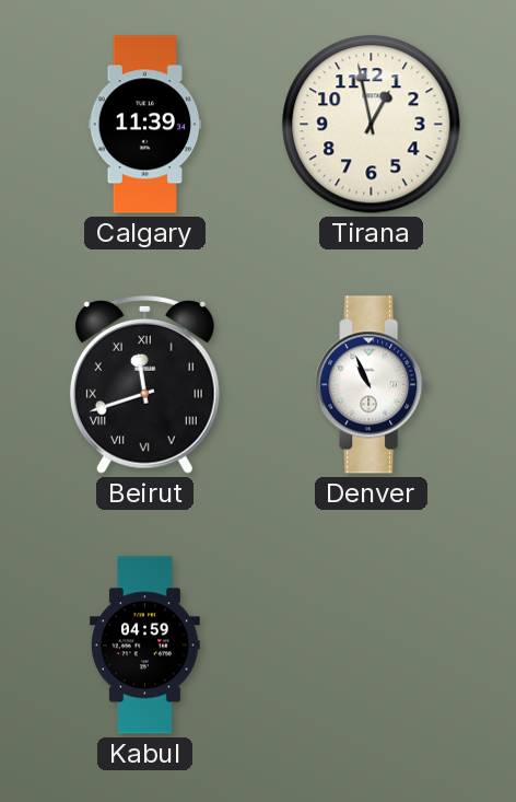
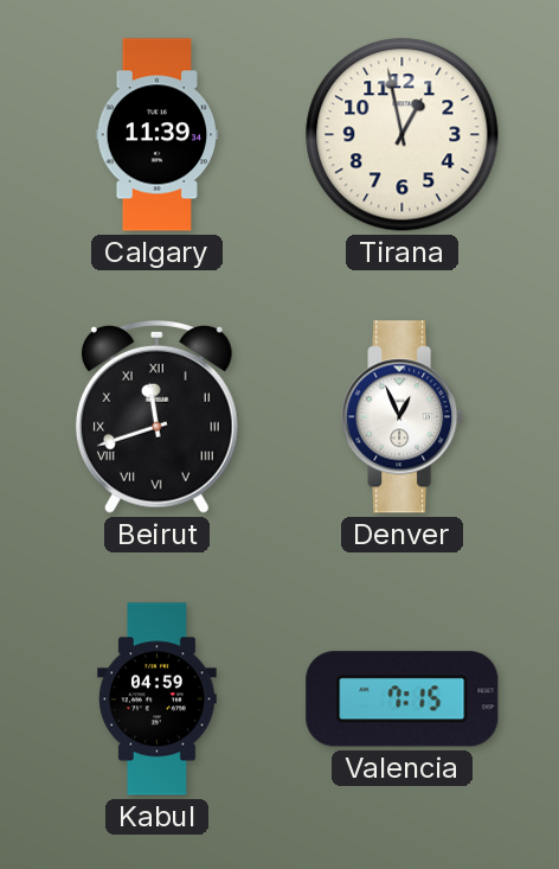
Denver: 10:56 -> 12:56
Valencia: none -> 7:15
